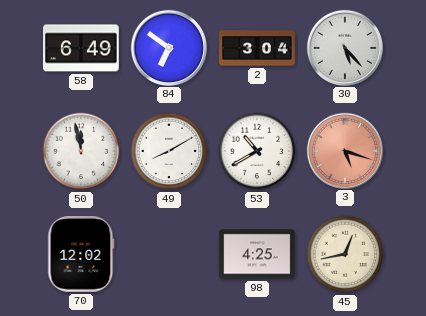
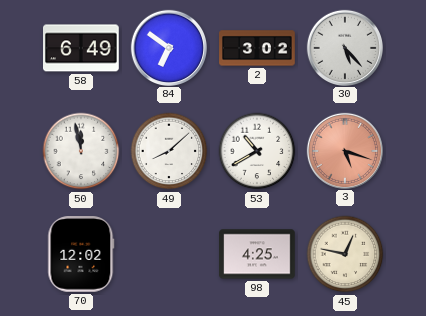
2: 3:04 -> 3:02
49: 8:10 -> 8:08
45: 12:43 -> 12:47
